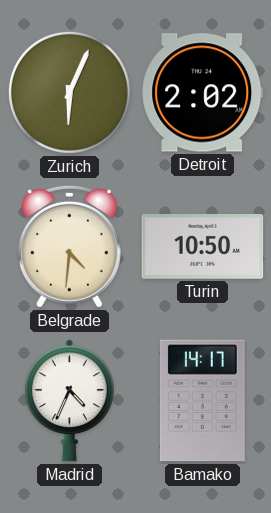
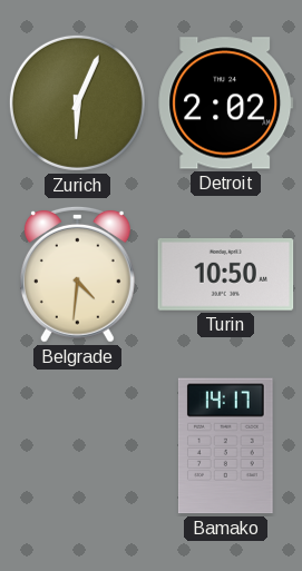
Madrid: 4:34 -> none
